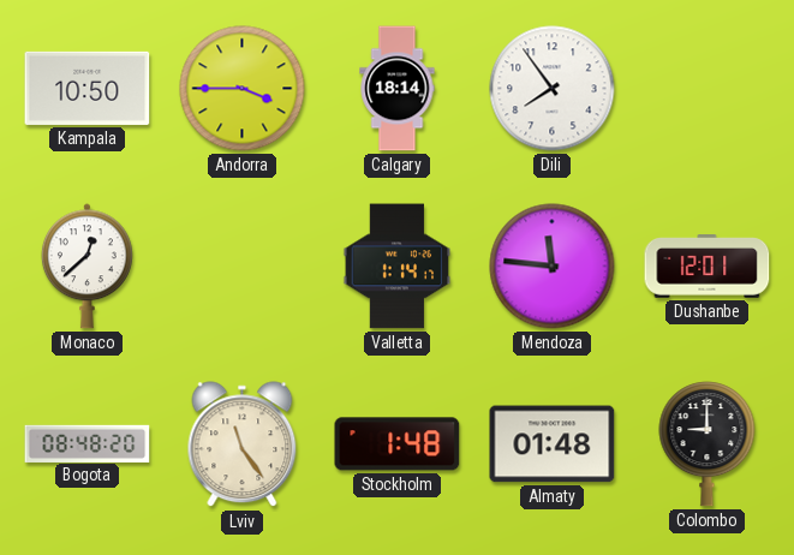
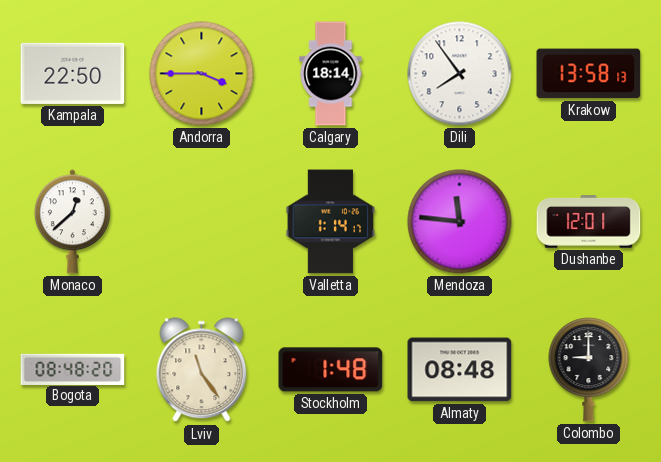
Kampala: 10:50 -> 22:50
Krakow: none -> 13:58
Almaty: 01:48 -> 08:48
